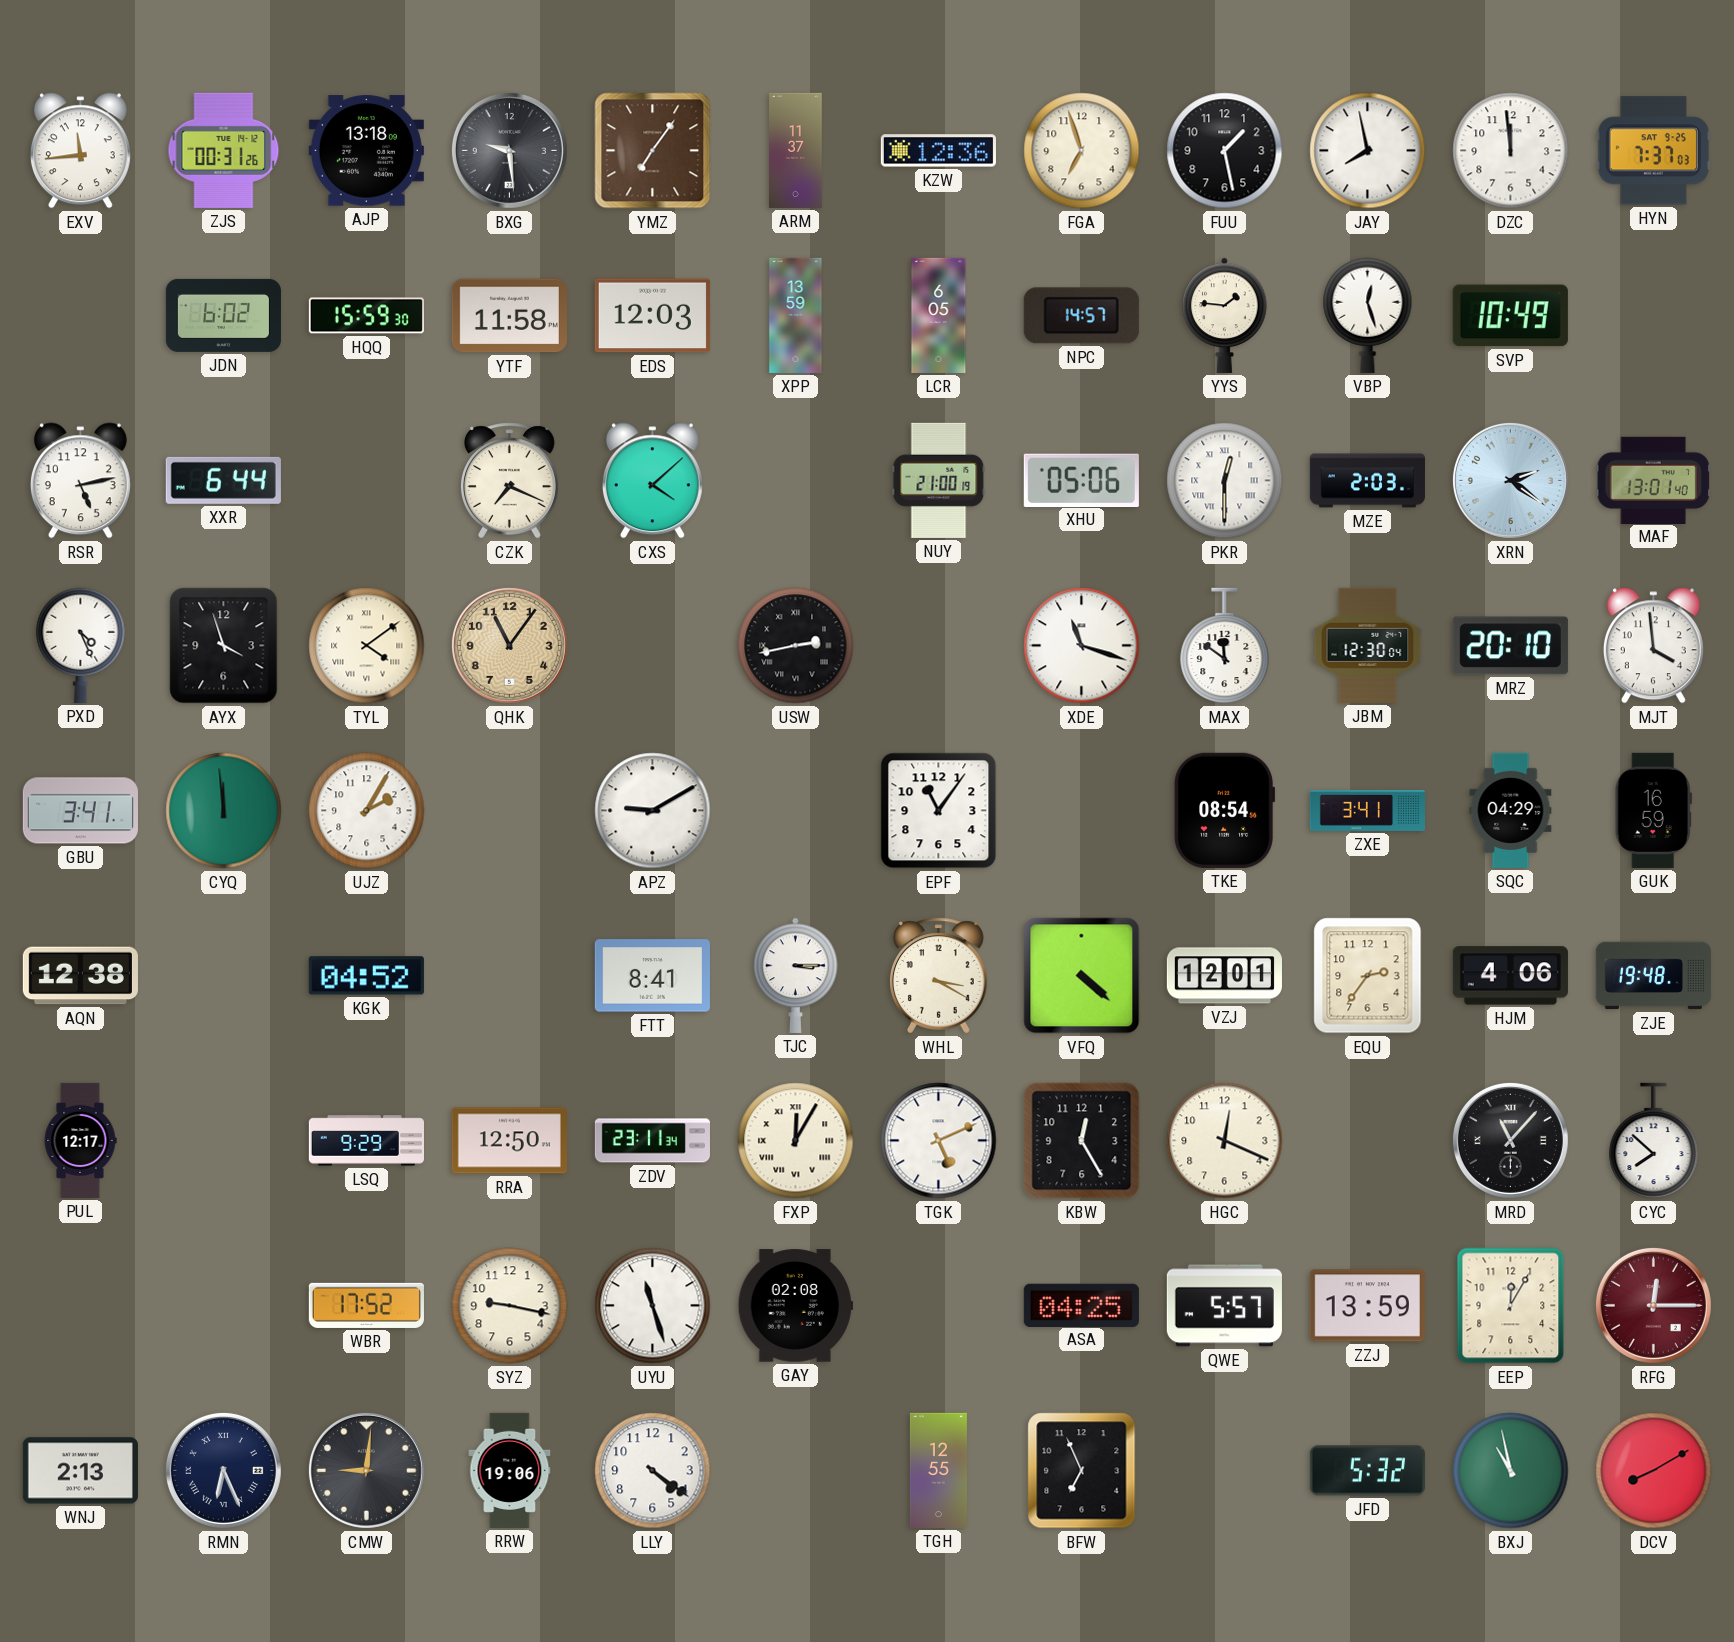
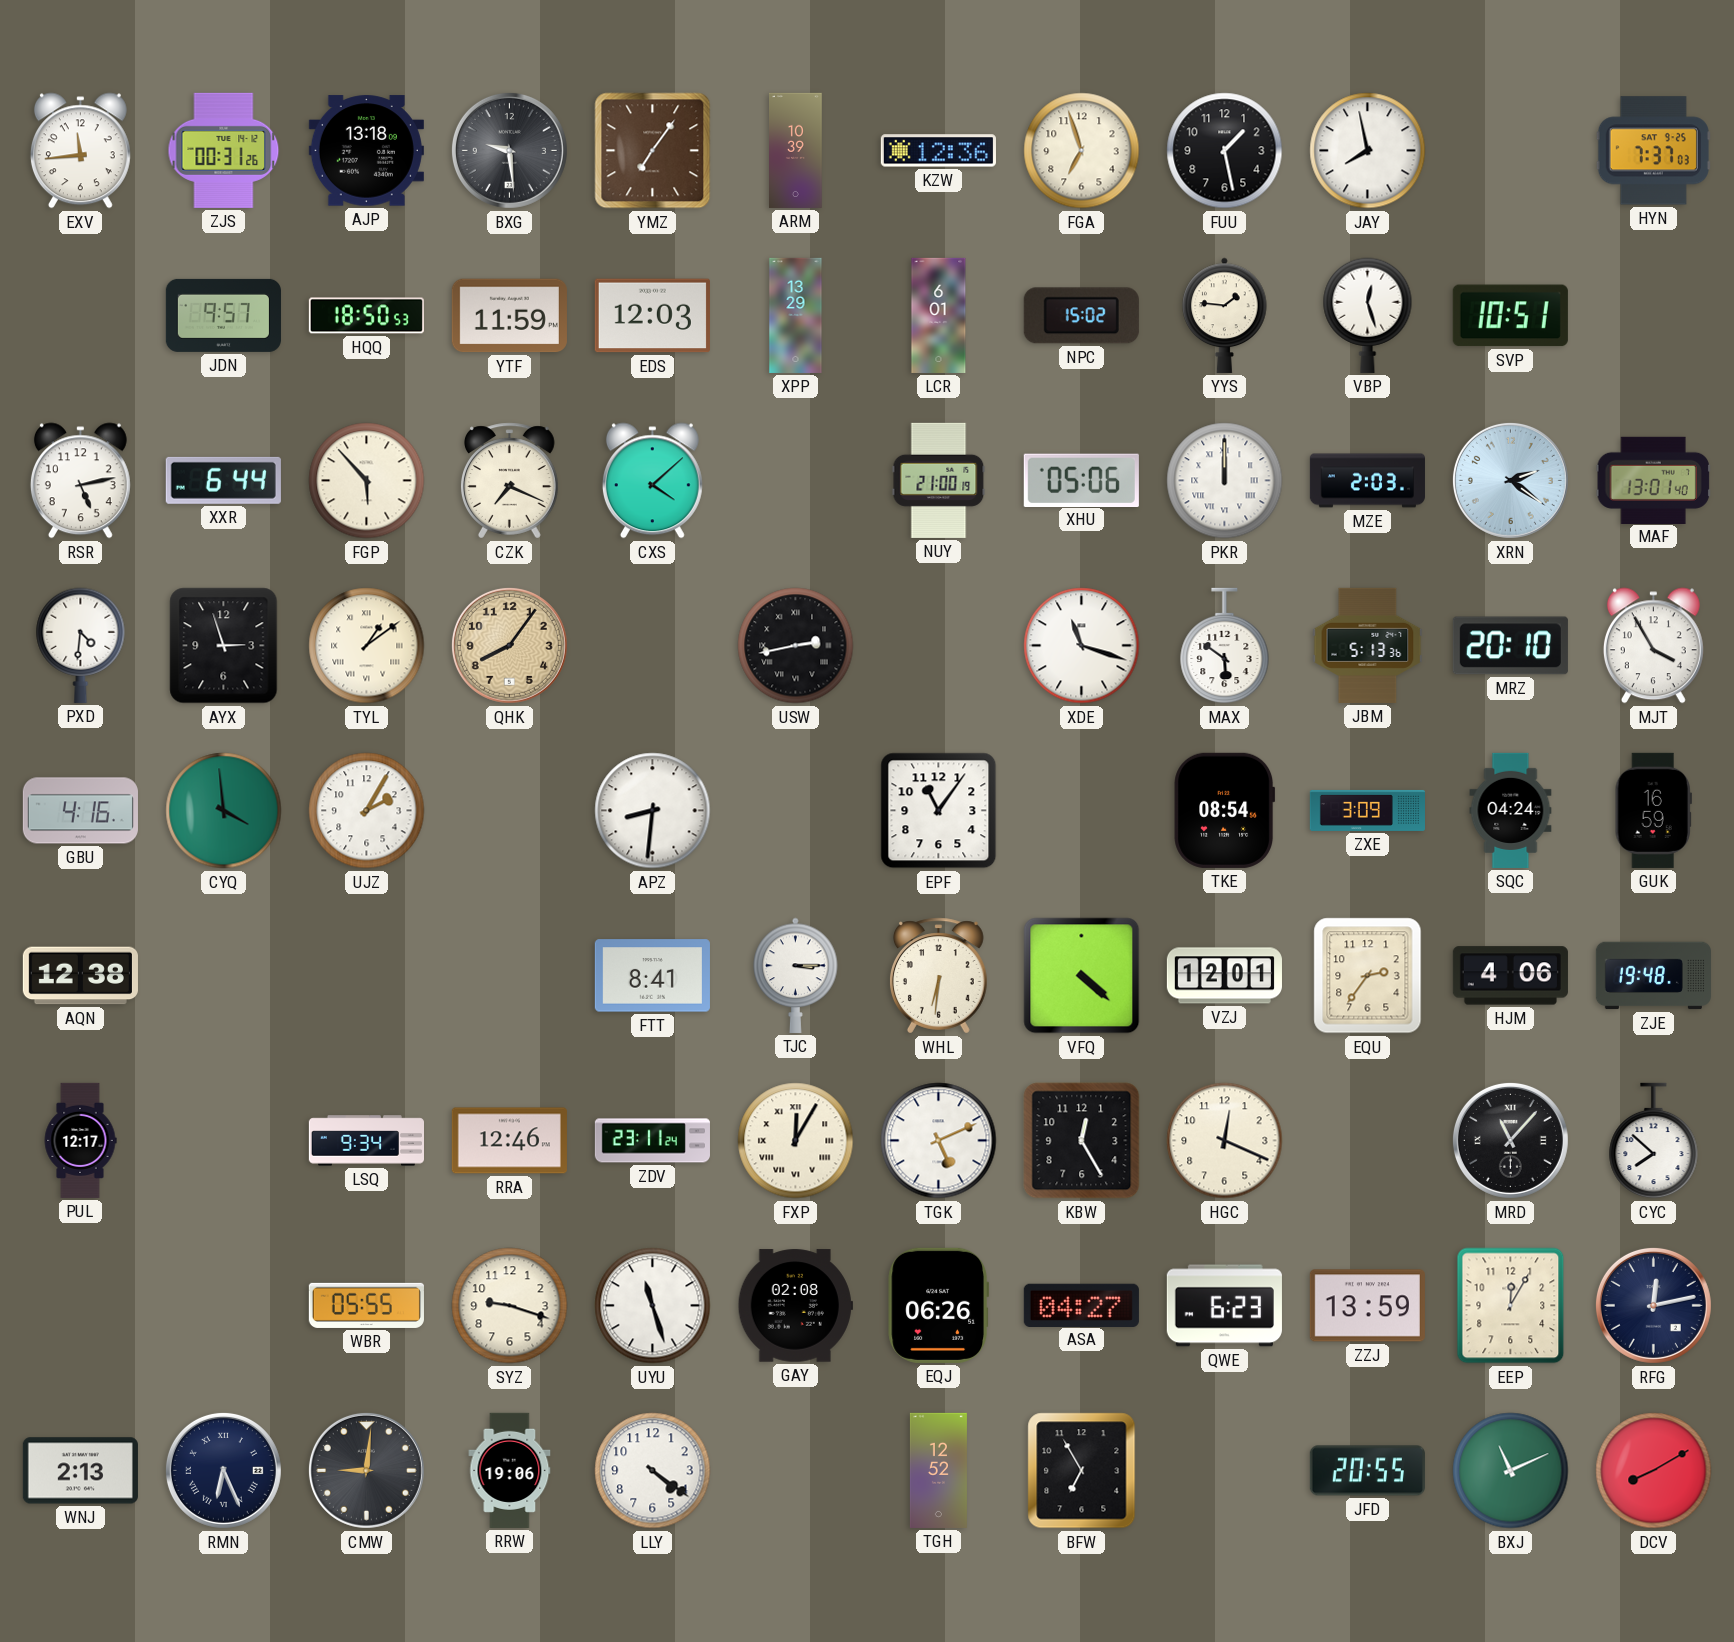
ARM: 11:37 -> 10:39
DZC: 11:59 -> none
JDN: 6:02 -> 9:57
HQQ: 15:59 -> 18:50
YTF: 11:58 -> 11:59
XPP: 13:59 -> 13:29
LCR: 6:05 -> 6:01
NPC: 14:57 -> 15:02
SVP: 10:49 -> 10:51
FGP: none -> 5:53
PKR: 12:30 -> 12:00
PXD: 4:26 -> 4:31
AYX: 3:57 -> 2:57
TYL: 4:09 -> 1:09
QHK: 11:06 -> 8:06
MAX: 11:51 -> 5:51
JBM: 12:30 -> 5:13
MJT: 3:59 -> 3:55
GBU: 3:41 -> 4:16
CYQ: 11:59 -> 3:59
APZ: 9:10 -> 8:31
ZXE: 3:41 -> 3:09
SQC: 04:29 -> 04:24
KGK: 04:52 -> none
WHL: 3:20 -> 6:31
LSQ: 9:29 -> 9:34
RRA: 12:50 -> 12:46
ZDV: 23:11:34 -> 23:11:24
WBR: 17:52 -> 05:55
SYZ: 9:17 -> 9:18
EQJ: none -> 06:26
ASA: 04:25 -> 04:27
QWE: 5:57 -> 6:23
RFG: 12:15 -> 12:13
RFG dial: burgundy -> navy
TGH: 12:55 -> 12:52
BFW: 6:56 -> 6:55
JFD: 5:32 -> 20:55
BXJ: 10:58 -> 11:11
